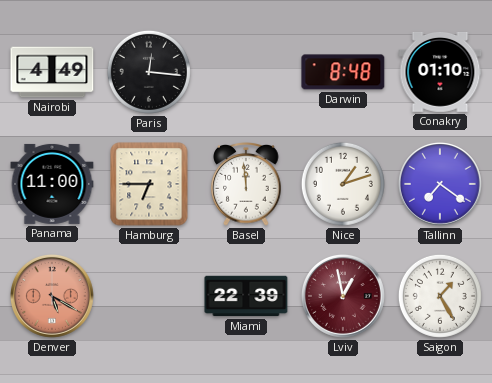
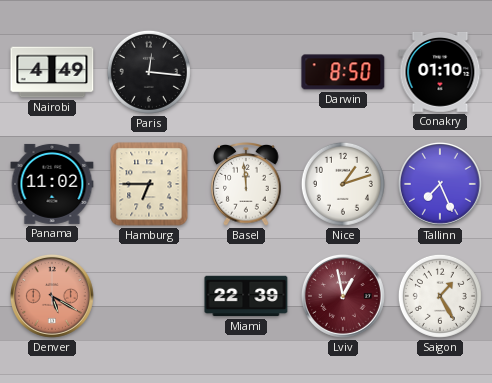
Darwin: 8:48 -> 8:50
Panama: 11:00 -> 11:02
Tallinn: 7:21 -> 7:26
